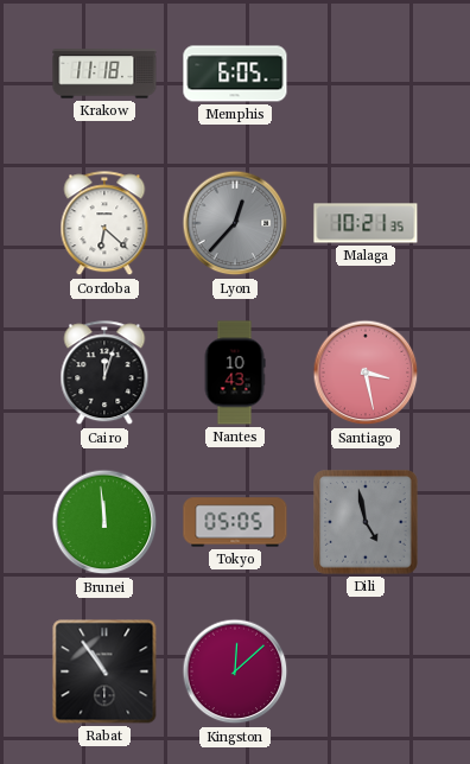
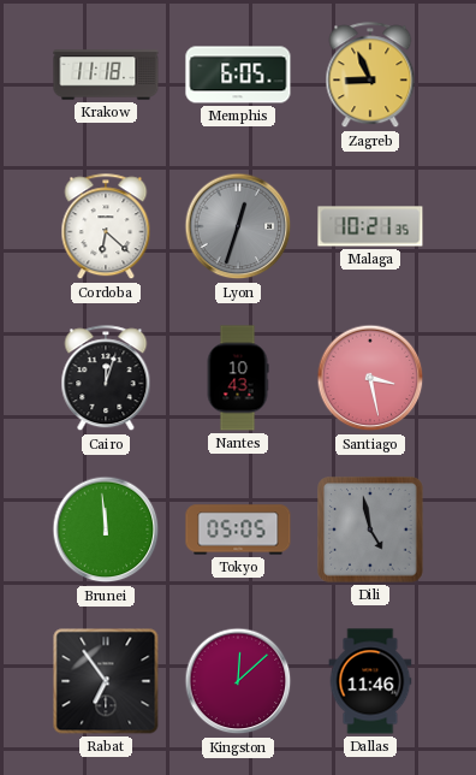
Zagreb: none -> 8:56
Lyon: 12:37 -> 12:33
Rabat: 10:54 -> 6:54
Dallas: none -> 11:46
